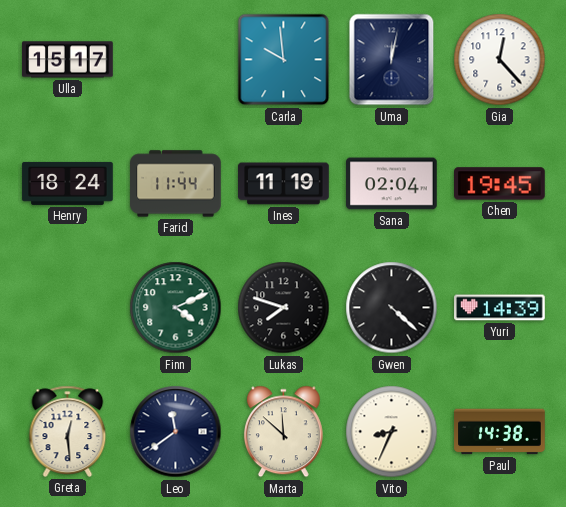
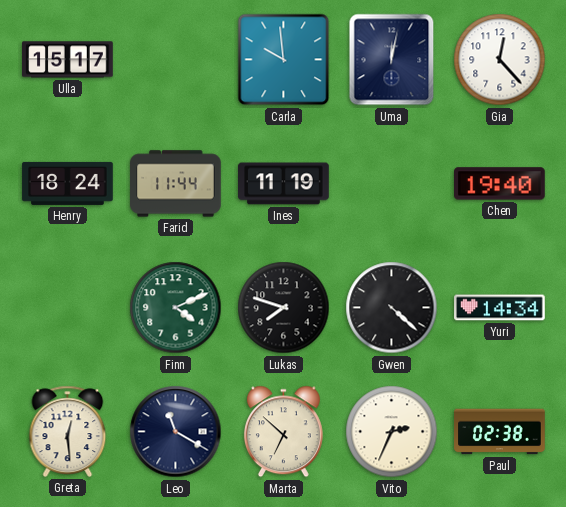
Sana: 02:04 -> none
Chen: 19:45 -> 19:40
Yuri: 14:39 -> 14:34
Leo: 11:39 -> 11:20
Marta: 11:52 -> 6:52
Vito: 8:34 -> 2:34
Paul: 14:38 -> 02:38
